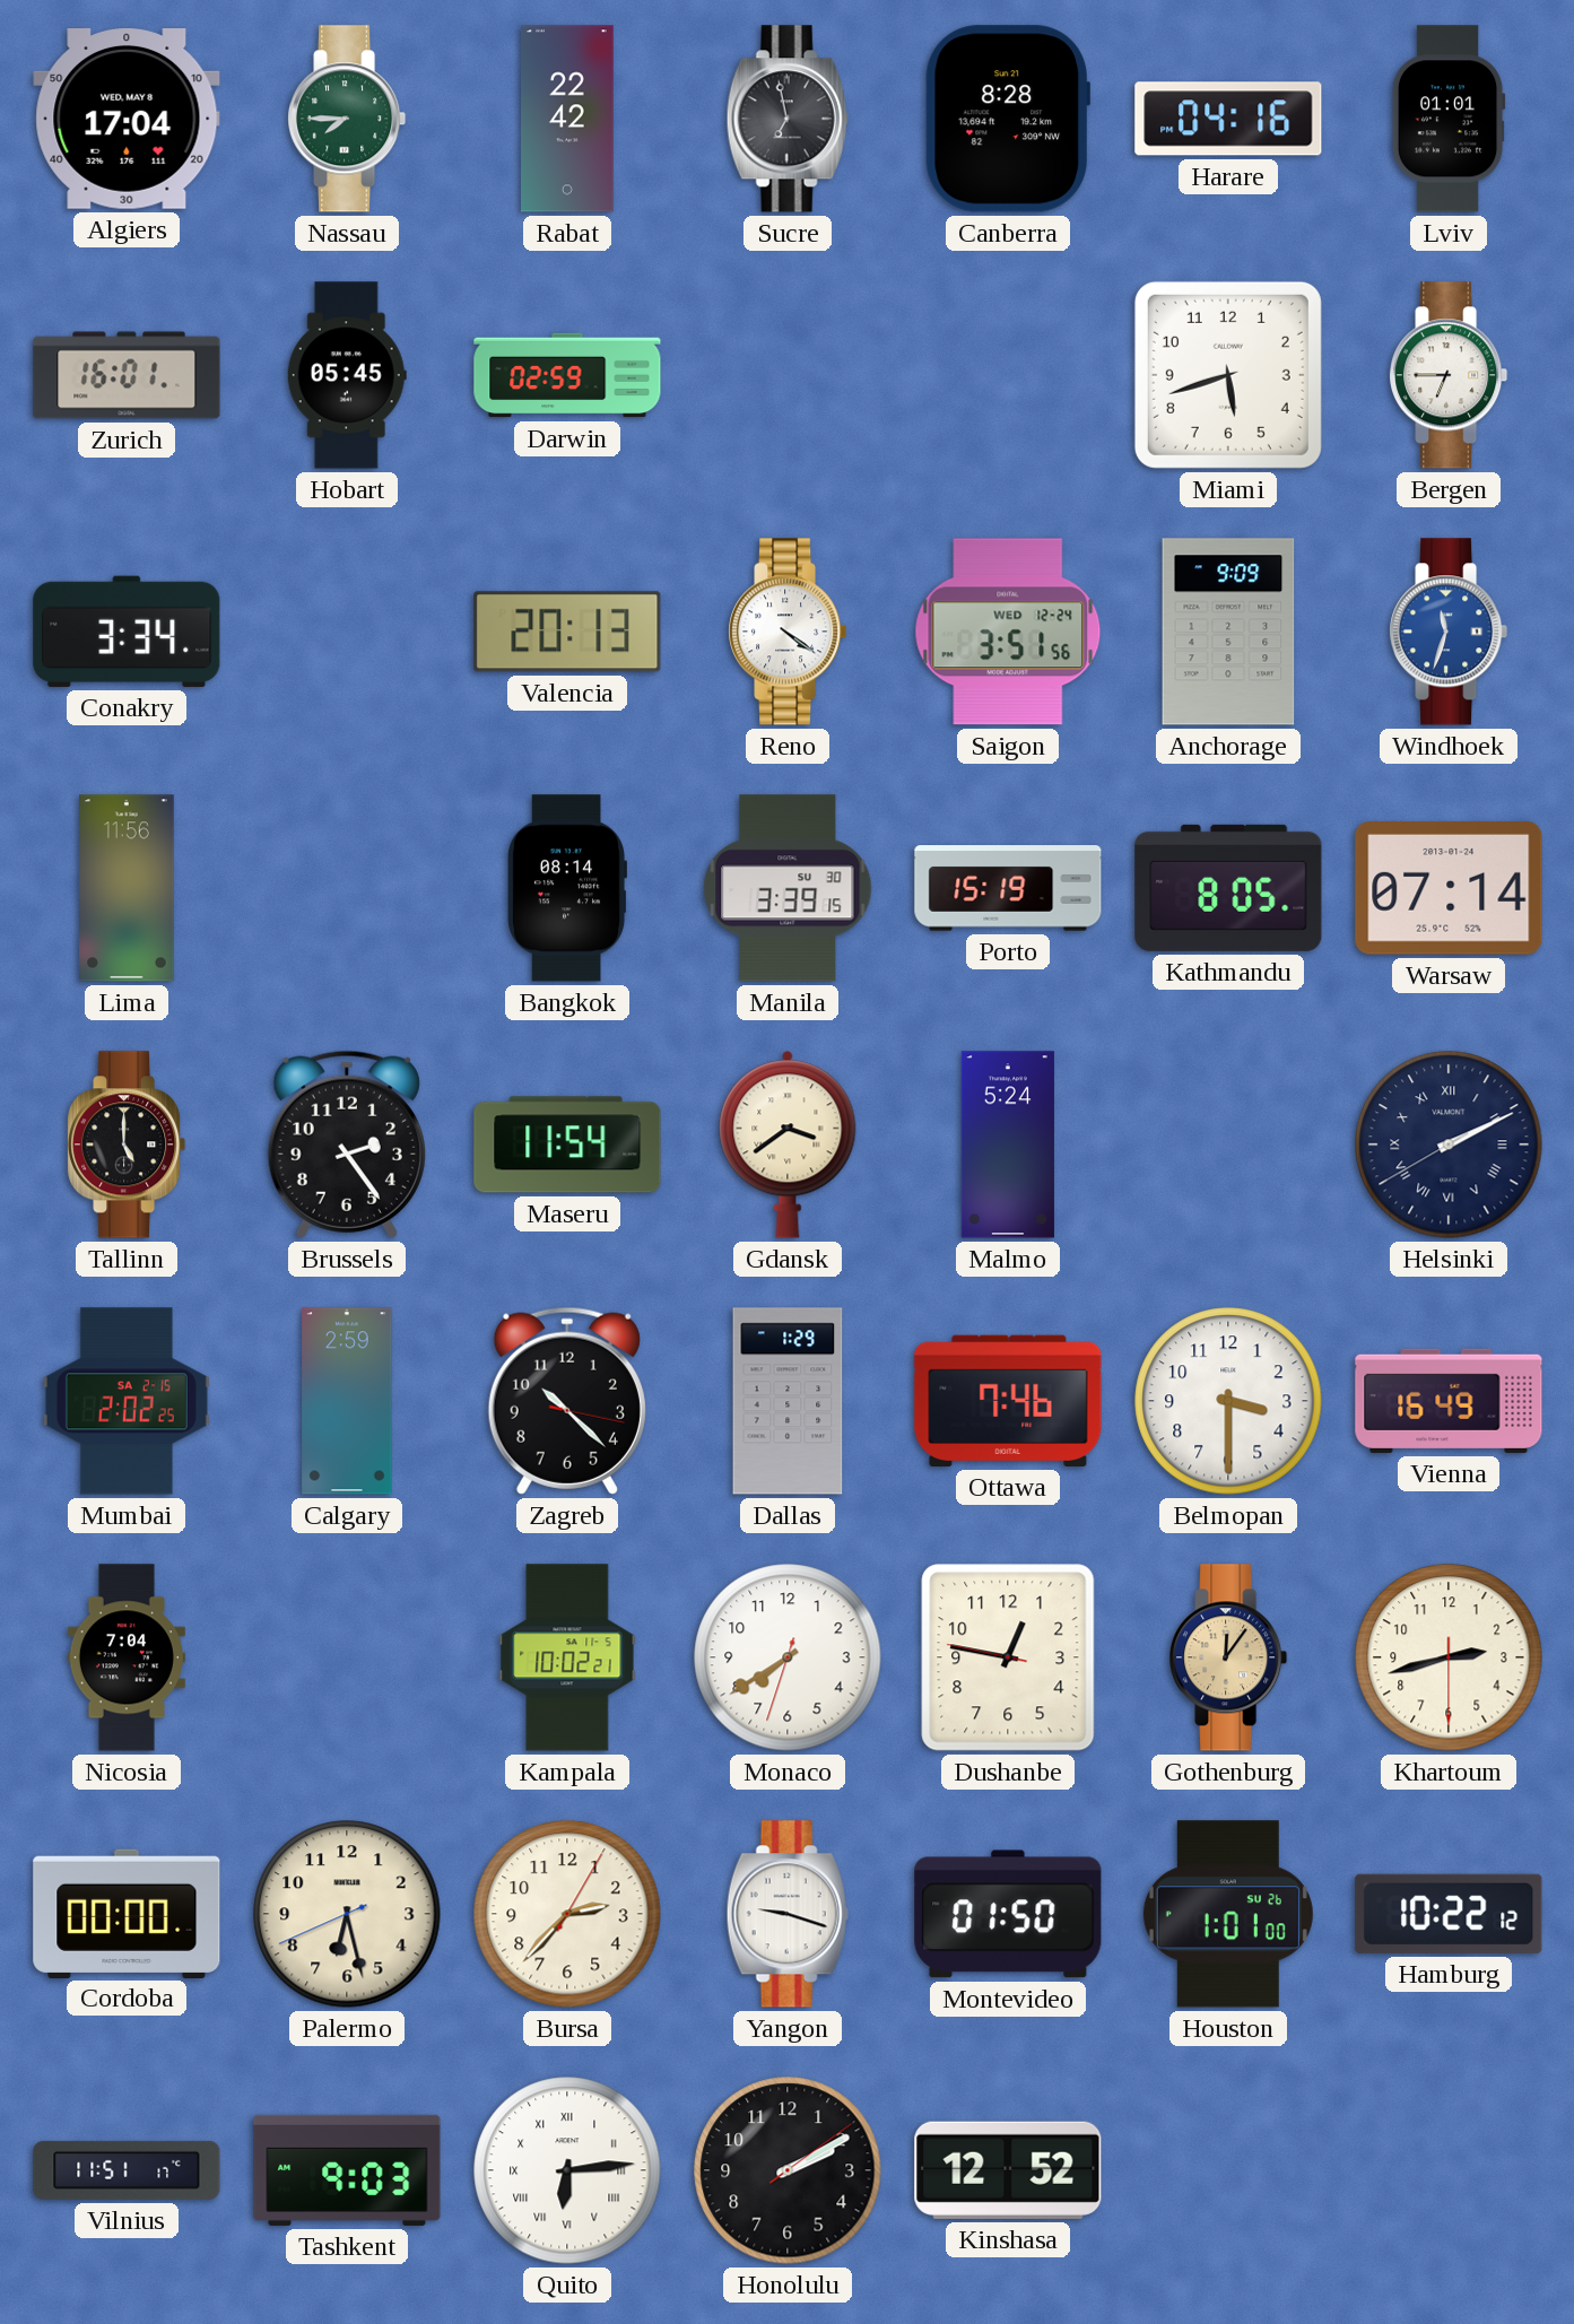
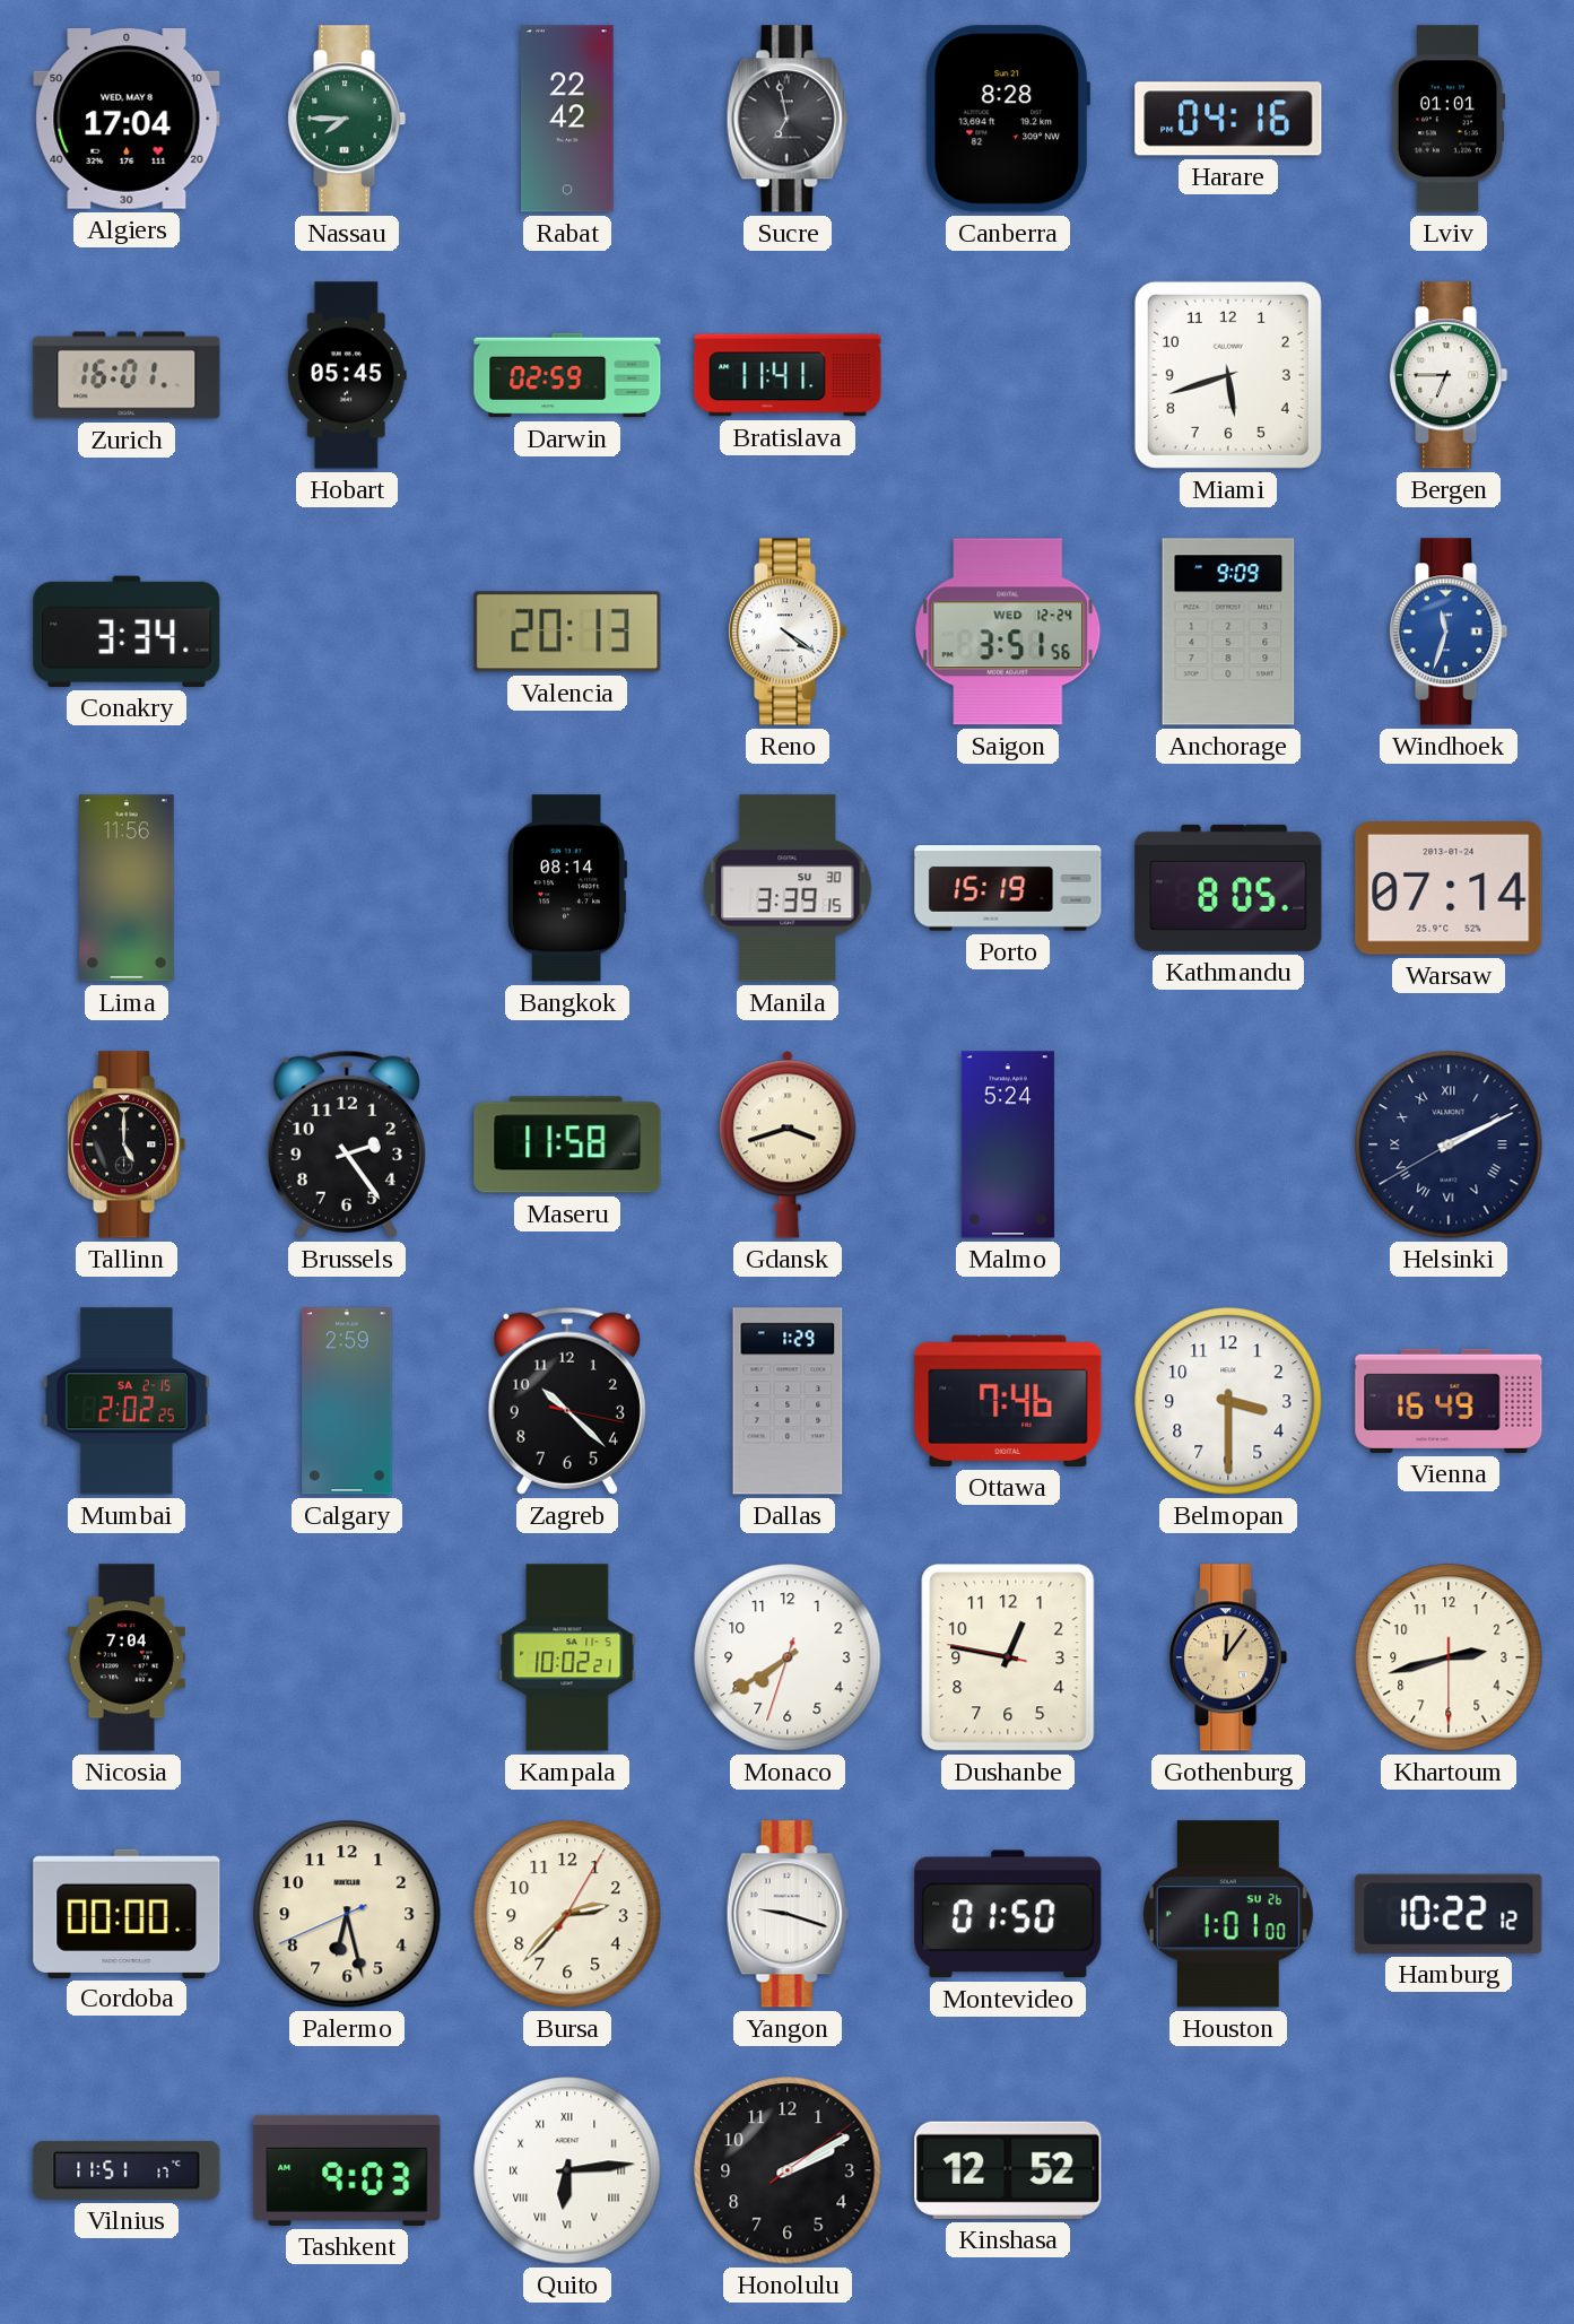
Bratislava: none -> 11:41
Maseru: 11:54 -> 11:58
Gdansk: 3:39 -> 3:42
